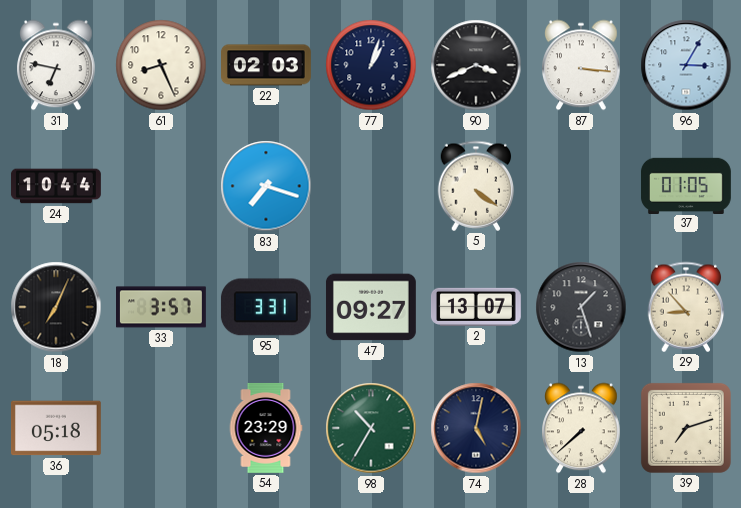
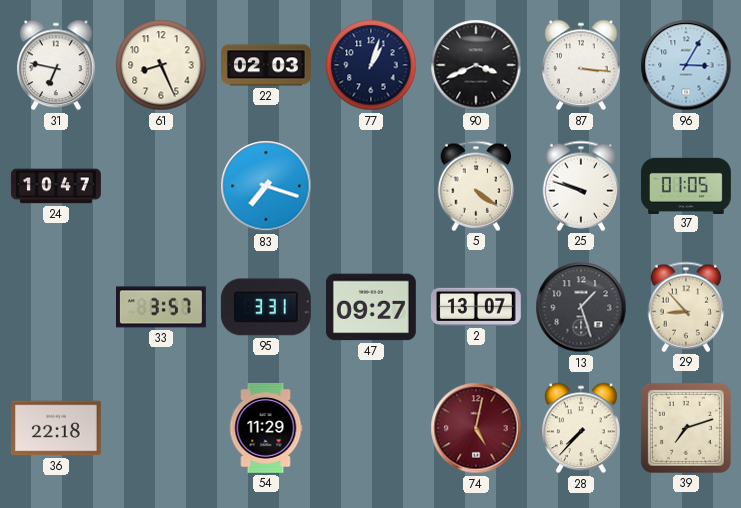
24: 10:44 -> 10:47
25: none -> 9:48
18: 7:04 -> none
36: 05:18 -> 22:18
54: 23:29 -> 11:29
98: 10:35 -> none
74 dial: navy -> burgundy
28: 7:38 -> 7:37
